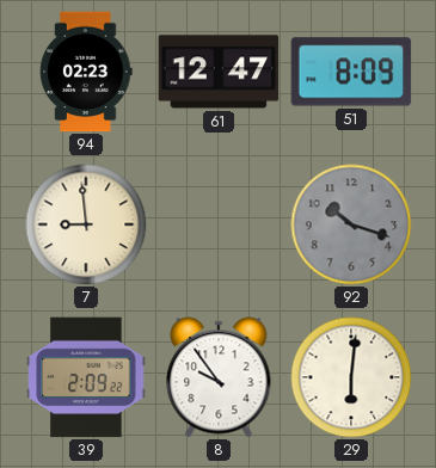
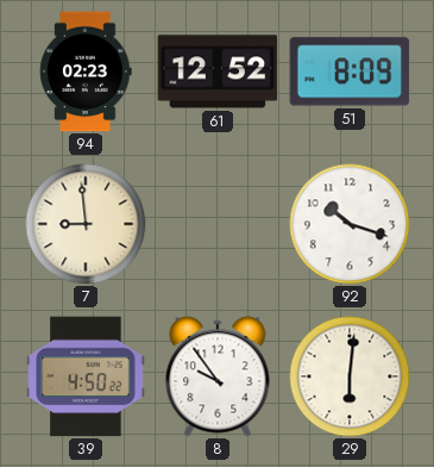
61: 12:47 -> 12:52
92 dial: grey -> white
39: 2:09 -> 4:50
